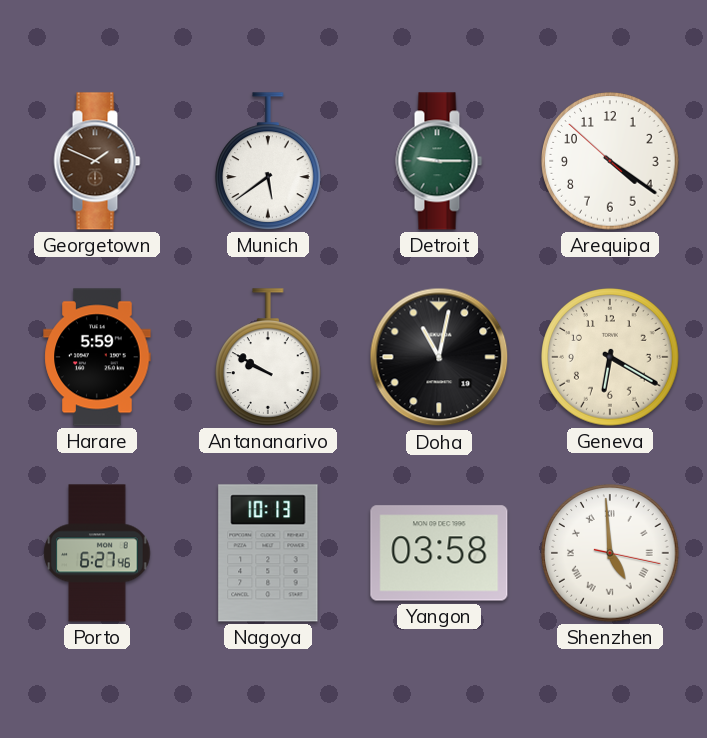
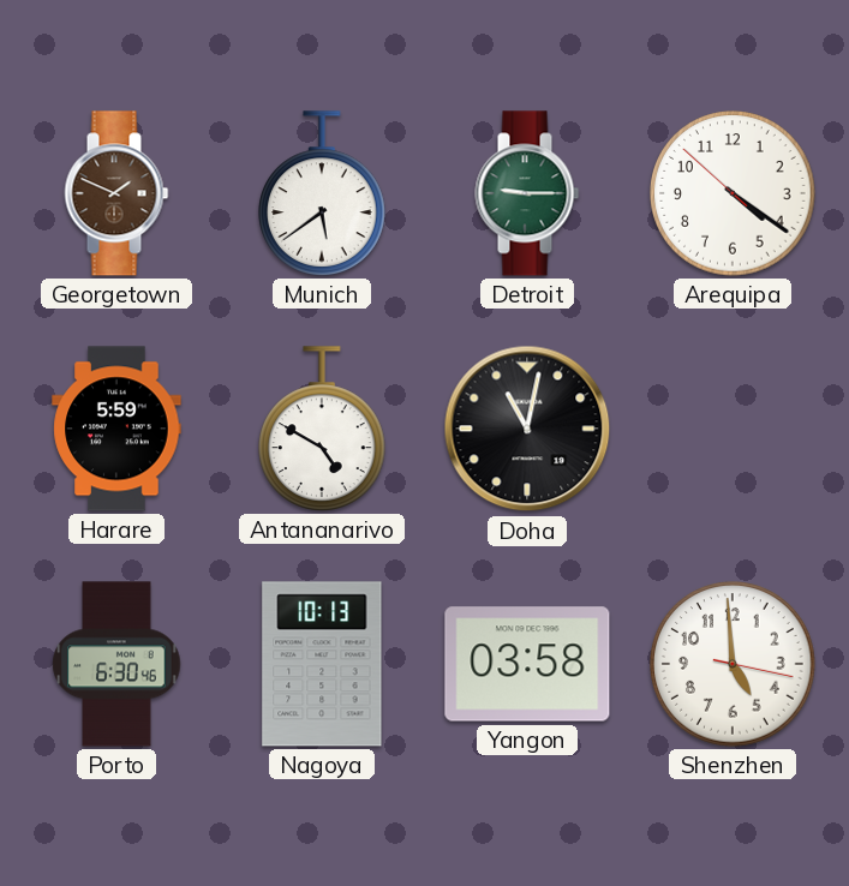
Antananarivo: 9:50 -> 4:50
Geneva: 6:20 -> none
Porto: 6:27 -> 6:30
Shenzhen numerals: Roman -> Arabic
